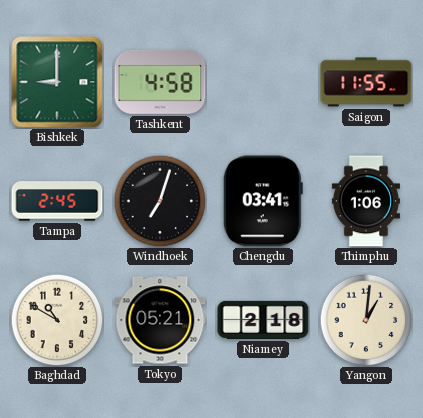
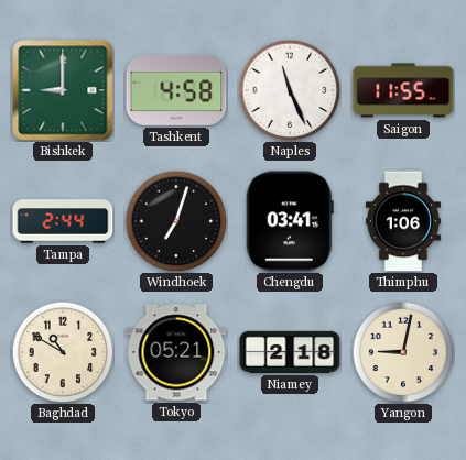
Naples: none -> 11:26
Tampa: 2:45 -> 2:44
Yangon: 1:01 -> 9:02
